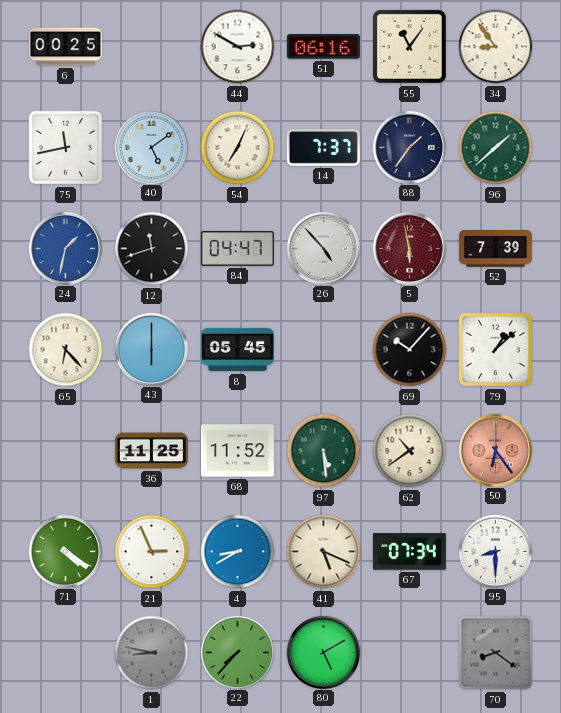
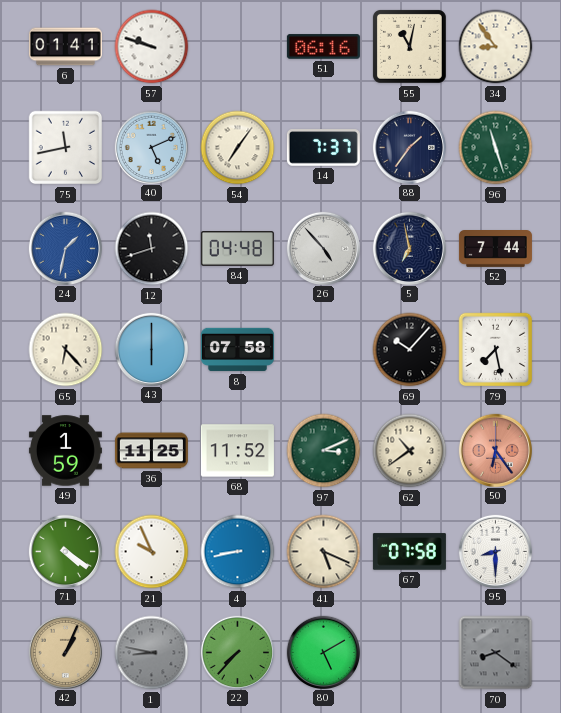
6: 00:25 -> 01:41
57: none -> 9:48
44: 2:50 -> none
55: 11:06 -> 11:02
40: 5:09 -> 5:11
54: 7:04 -> 7:06
96: 1:38 -> 11:27
84: 04:47 -> 04:48
5: 5:58 -> 6:58
5 dial: burgundy -> navy
52: 7:39 -> 7:44
8: 05:45 -> 07:58
79: 1:08 -> 7:28
49: none -> 1:59
97: 5:29 -> 3:11
21: 2:56 -> 9:56
4: 8:40 -> 8:43
67: 07:34 -> 07:58
42: none -> 1:04
